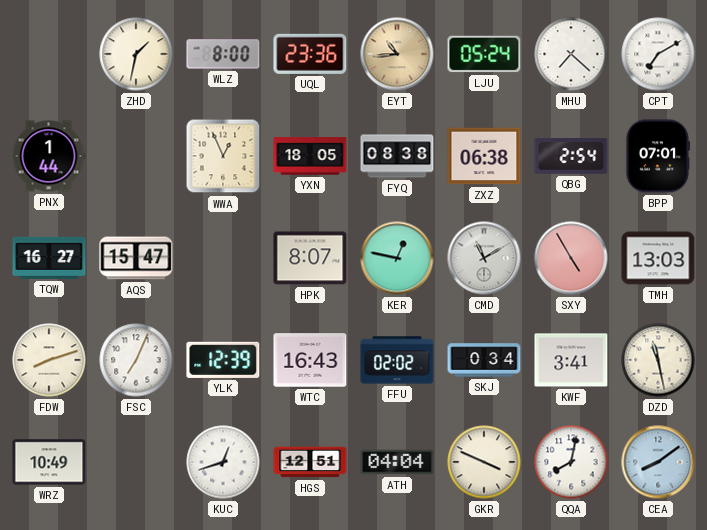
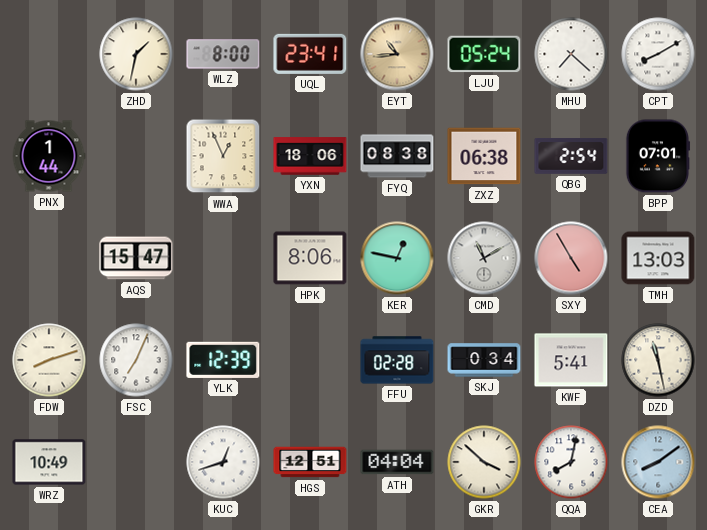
UQL: 23:36 -> 23:41
CPT: 7:10 -> 8:10
YXN: 18:05 -> 18:06
TQW: 16:27 -> none
HPK: 8:07 -> 8:06
WTC: 16:43 -> none
FFU: 02:02 -> 02:28
KWF: 3:41 -> 5:41
GKR: 3:49 -> 3:52
